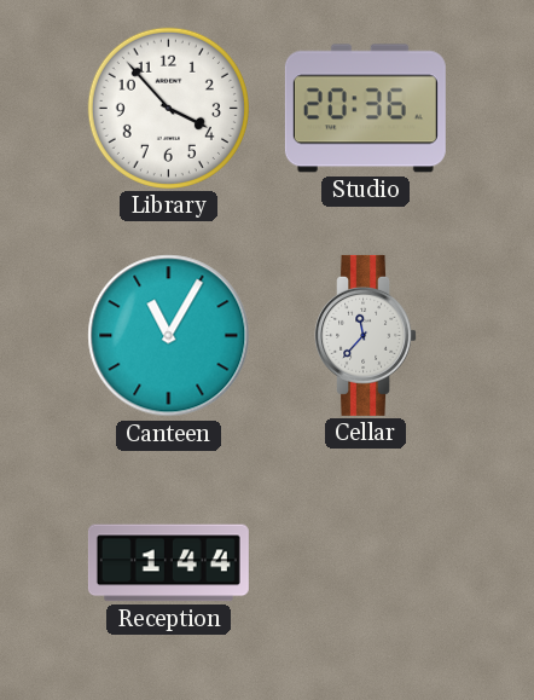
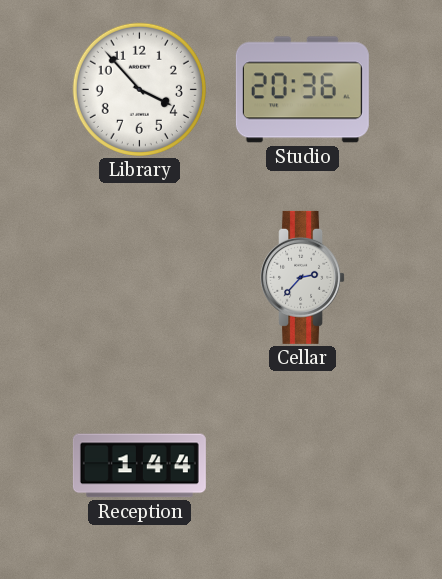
Canteen: 11:05 -> none
Cellar: 11:37 -> 2:37
